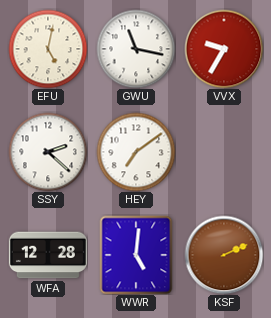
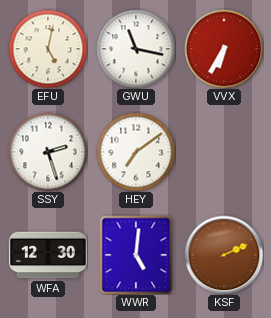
VVX: 9:35 -> 6:35
SSY: 2:22 -> 2:27
WFA: 12:28 -> 12:30
